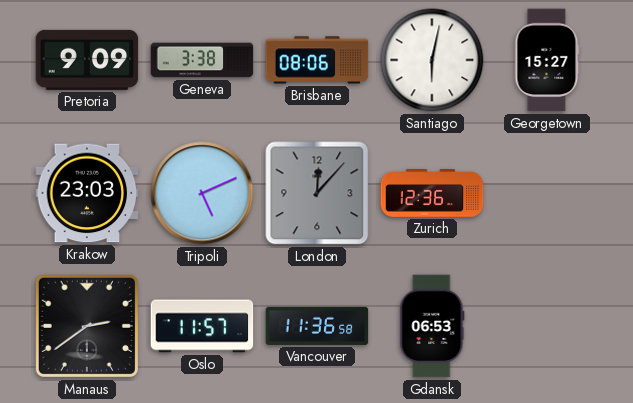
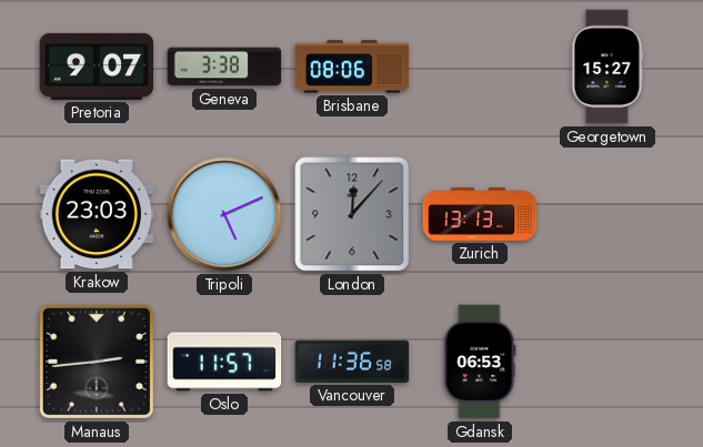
Pretoria: 9:09 -> 9:07
Santiago: 6:02 -> none
Zurich: 12:36 -> 13:13
Manaus: 2:39 -> 2:44
